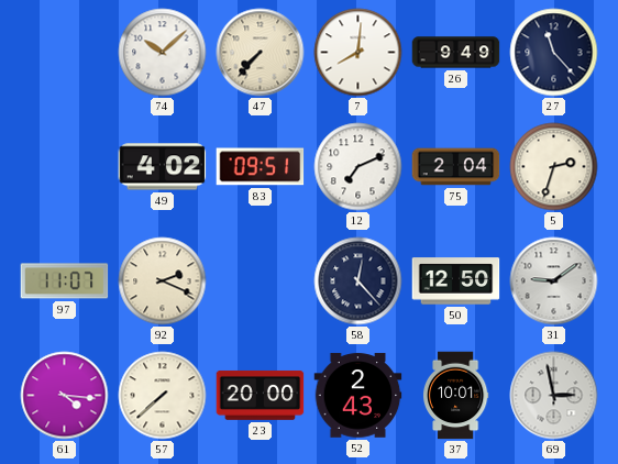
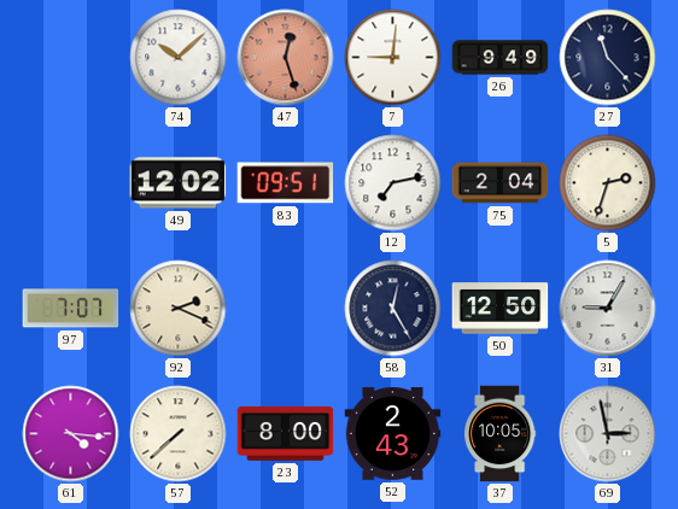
47: 7:37 -> 12:27
47 dial: cream -> salmon
7: 8:01 -> 9:01
49: 4:02 -> 12:02
12: 7:11 -> 7:13
97: 11:07 -> 7:07
58: 12:23 -> 12:25
31: 9:09 -> 9:05
23: 20:00 -> 8:00
37: 10:01 -> 10:05
